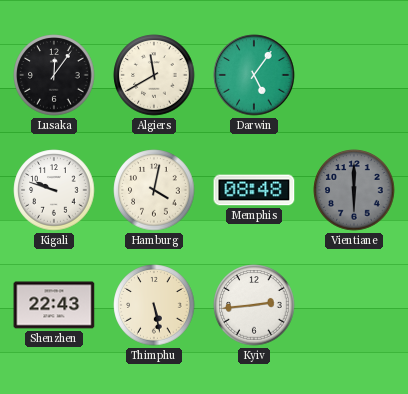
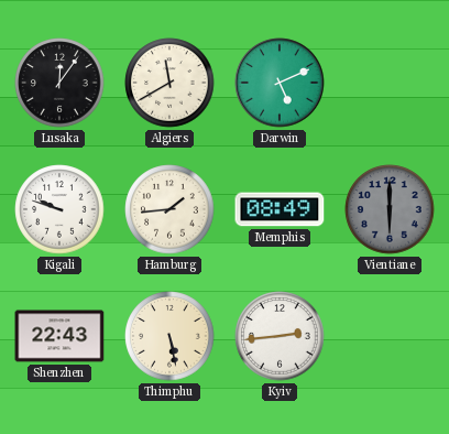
Darwin: 5:06 -> 5:11
Hamburg: 4:02 -> 1:44
Memphis: 08:48 -> 08:49
